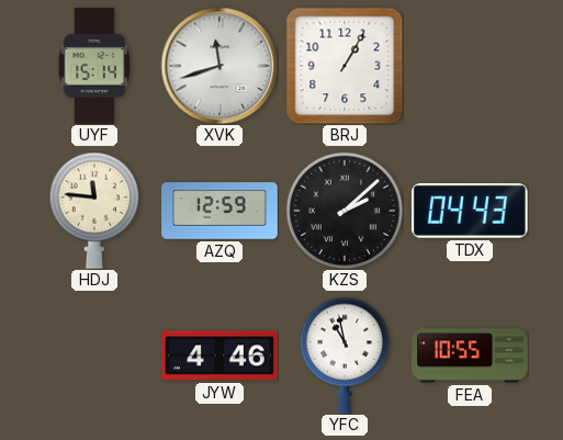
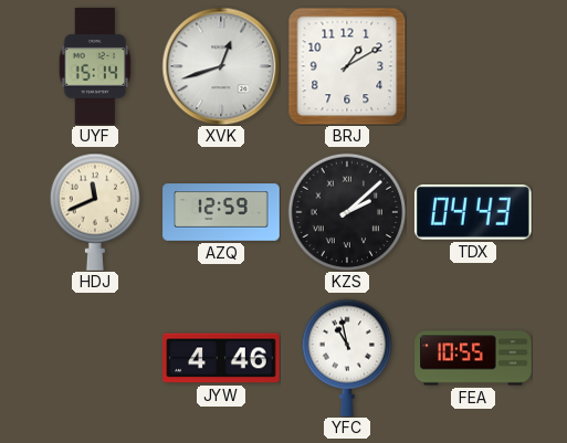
XVK: 11:42 -> 12:42
BRJ: 1:05 -> 1:10
HDJ: 11:46 -> 11:41
